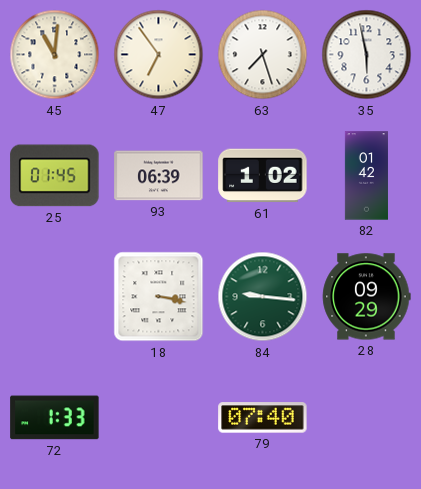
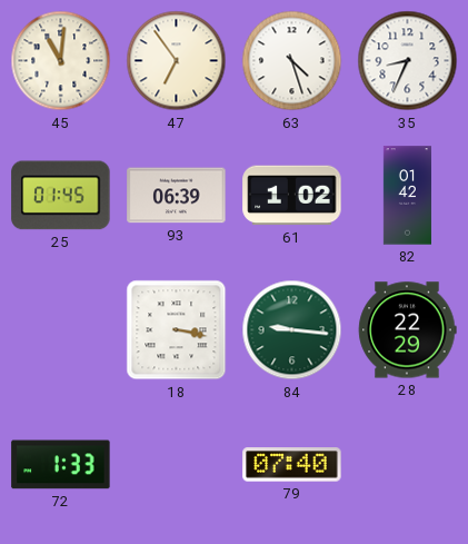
63: 7:27 -> 4:27
35: 5:58 -> 8:34
28: 09:29 -> 22:29
